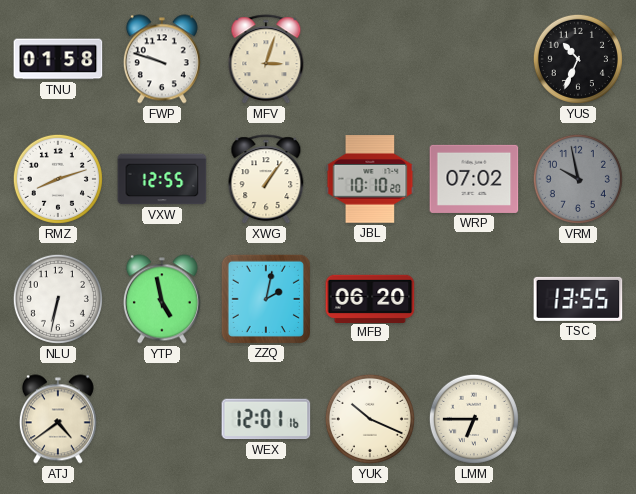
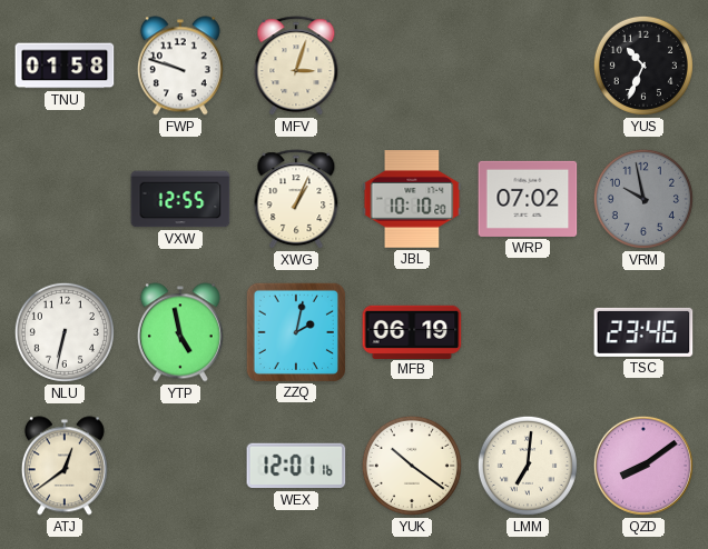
RMZ: 8:12 -> none
XWG: 1:06 -> 1:04
MFB: 06:20 -> 06:19
TSC: 13:55 -> 23:46
ATJ: 4:39 -> 12:39
YUK: 10:19 -> 10:21
LMM: 6:45 -> 7:01
QZD: none -> 8:09
